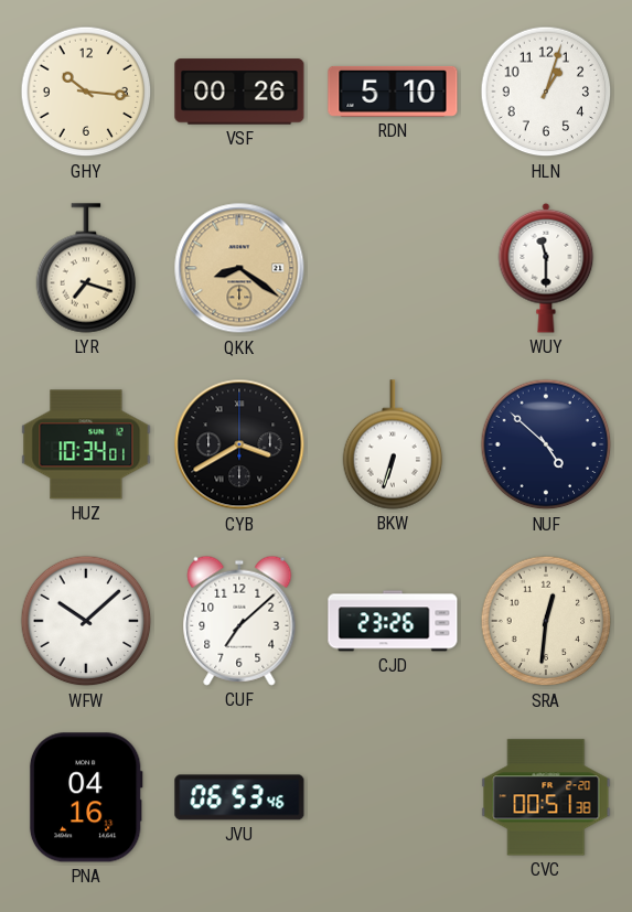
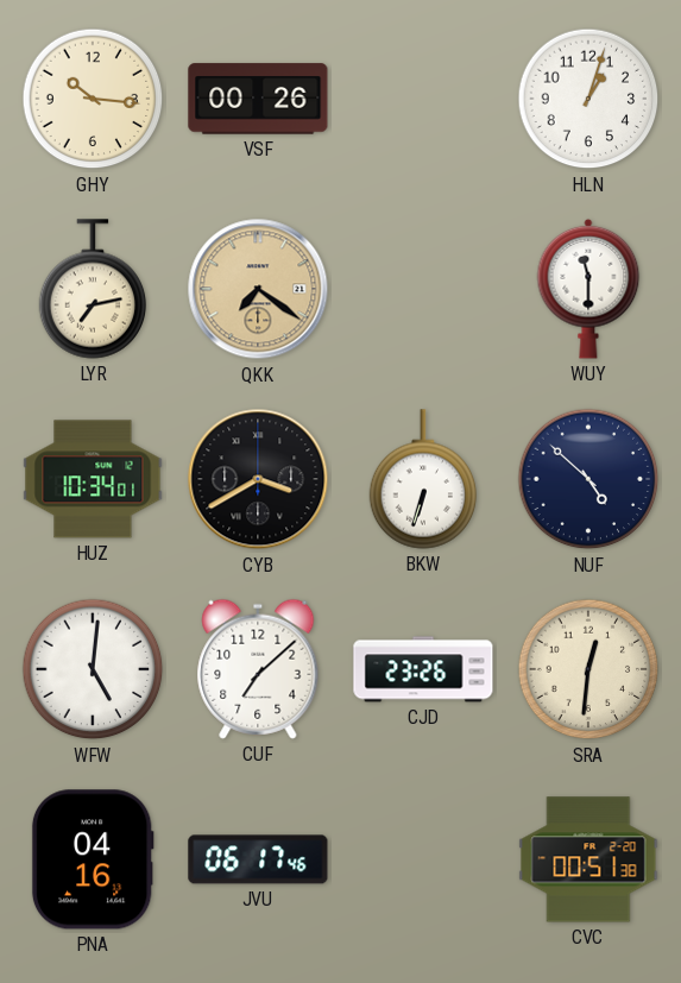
RDN: 5:10 -> none
LYR: 7:18 -> 7:13
QKK: 8:21 -> 7:21
WFW: 10:08 -> 5:01
JVU: 06:53 -> 06:17
